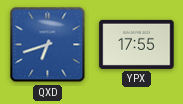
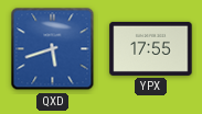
QXD: 6:42 -> 5:42
